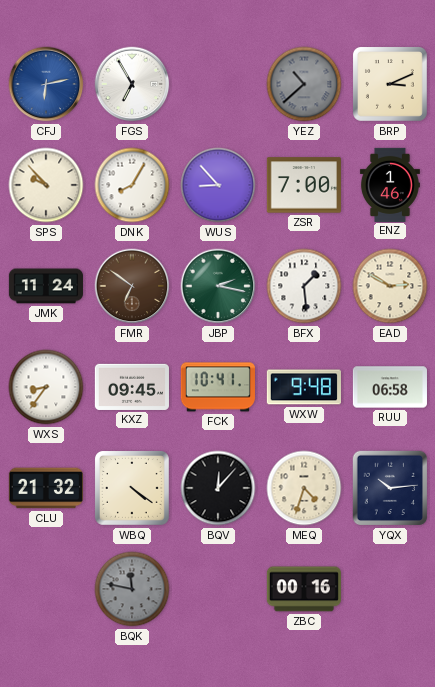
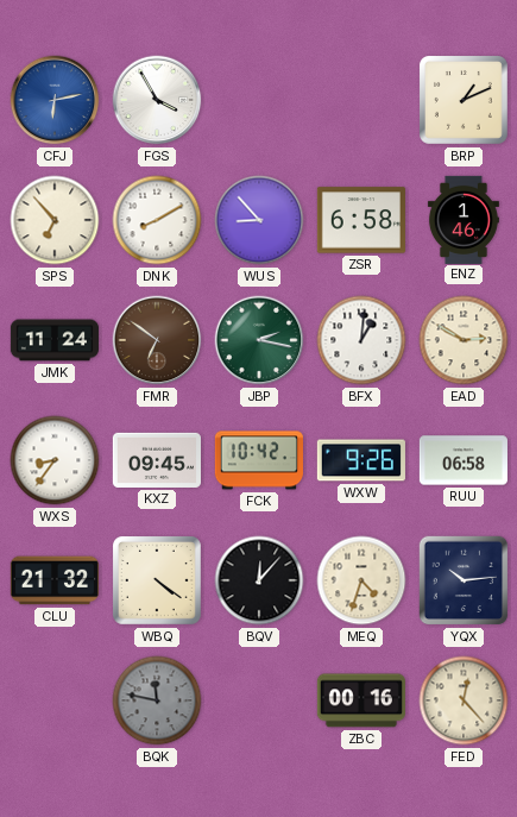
FGS: 6:55 -> 3:55
YEZ: 10:38 -> none
BRP: 3:11 -> 1:11
SPS: 9:53 -> 6:53
DNK: 8:05 -> 8:10
ZSR: 7:00 -> 6:58
BFX: 1:29 -> 1:01
FCK: 10:41 -> 10:42
WXW: 9:48 -> 9:26
FED: none -> 12:23
